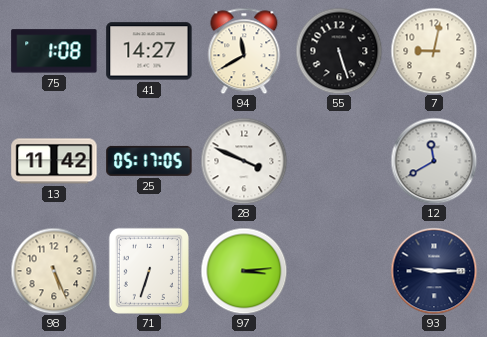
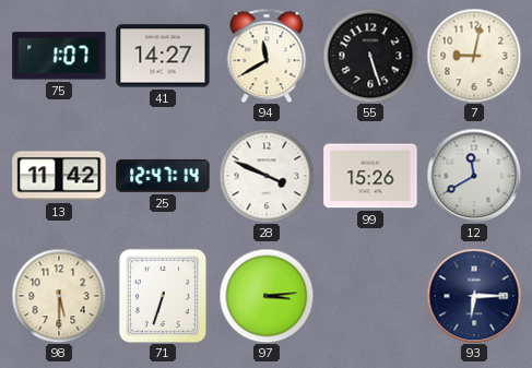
75: 1:08 -> 1:07
25: 05:17 -> 12:47
99: none -> 15:26
98: 5:26 -> 5:30
93: 9:15 -> 6:15
